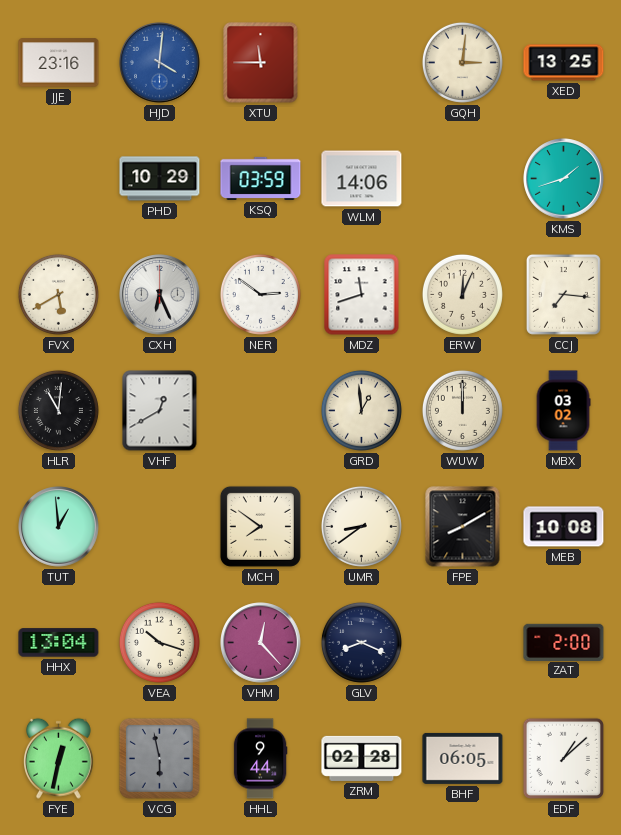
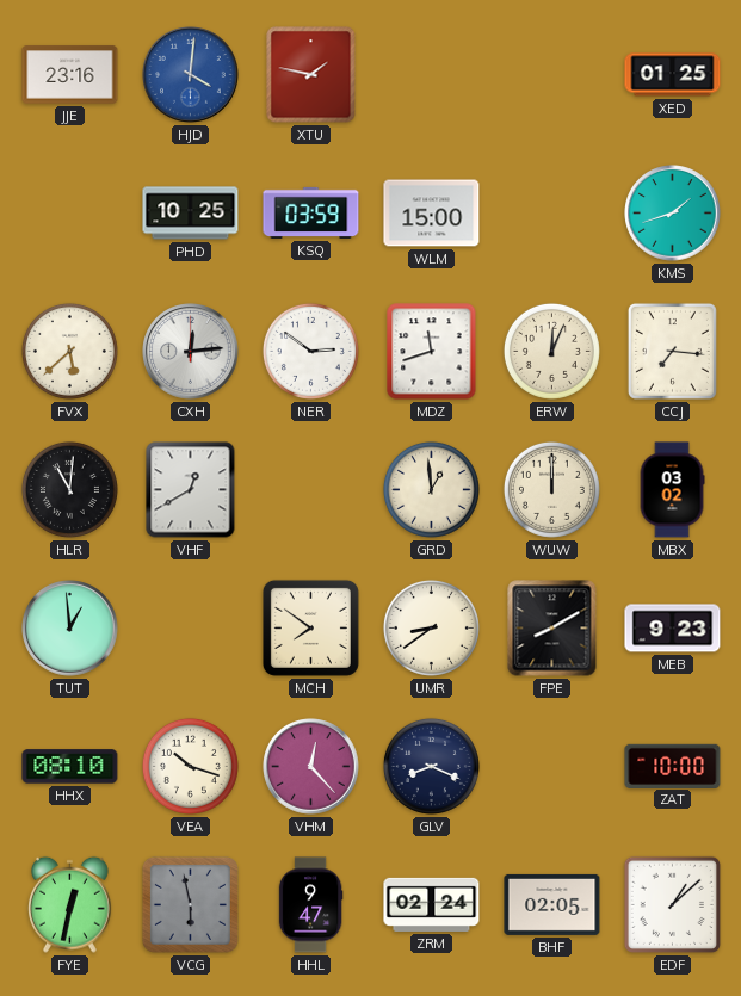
XTU: 11:45 -> 1:47
GQH: 3:01 -> none
XED: 13:25 -> 01:25
PHD: 10:29 -> 10:25
WLM: 14:06 -> 15:00
FVX: 5:40 -> 5:38
CXH: 6:26 -> 12:14
MEB: 10:08 -> 9:23
HHX: 13:04 -> 08:10
ZAT: 2:00 -> 10:00
HHL: 9:44 -> 9:47
ZRM: 02:28 -> 02:24
BHF: 06:05 -> 02:05
